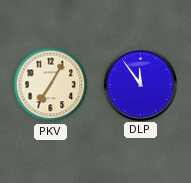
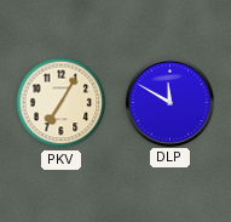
DLP: 11:54 -> 11:50
